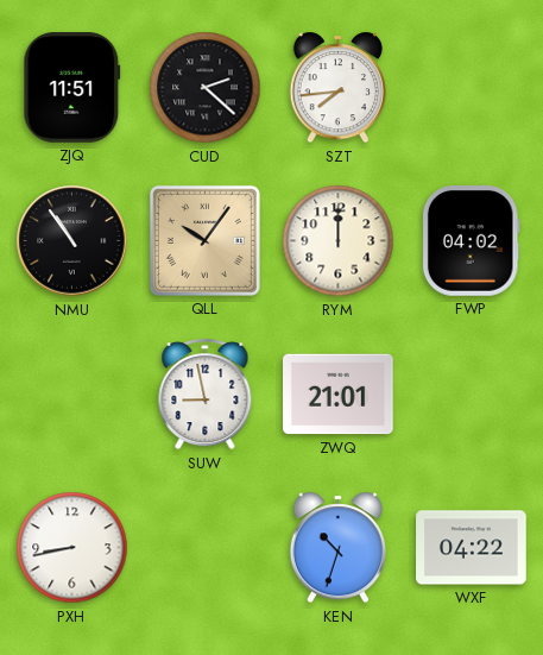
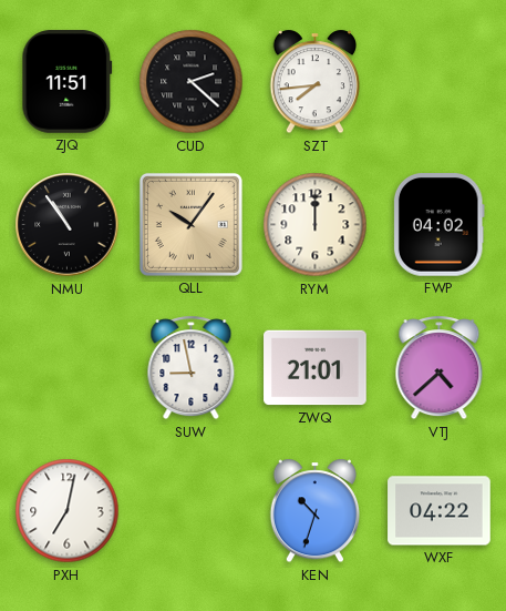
VTJ: none -> 4:38
PXH: 8:43 -> 7:02
